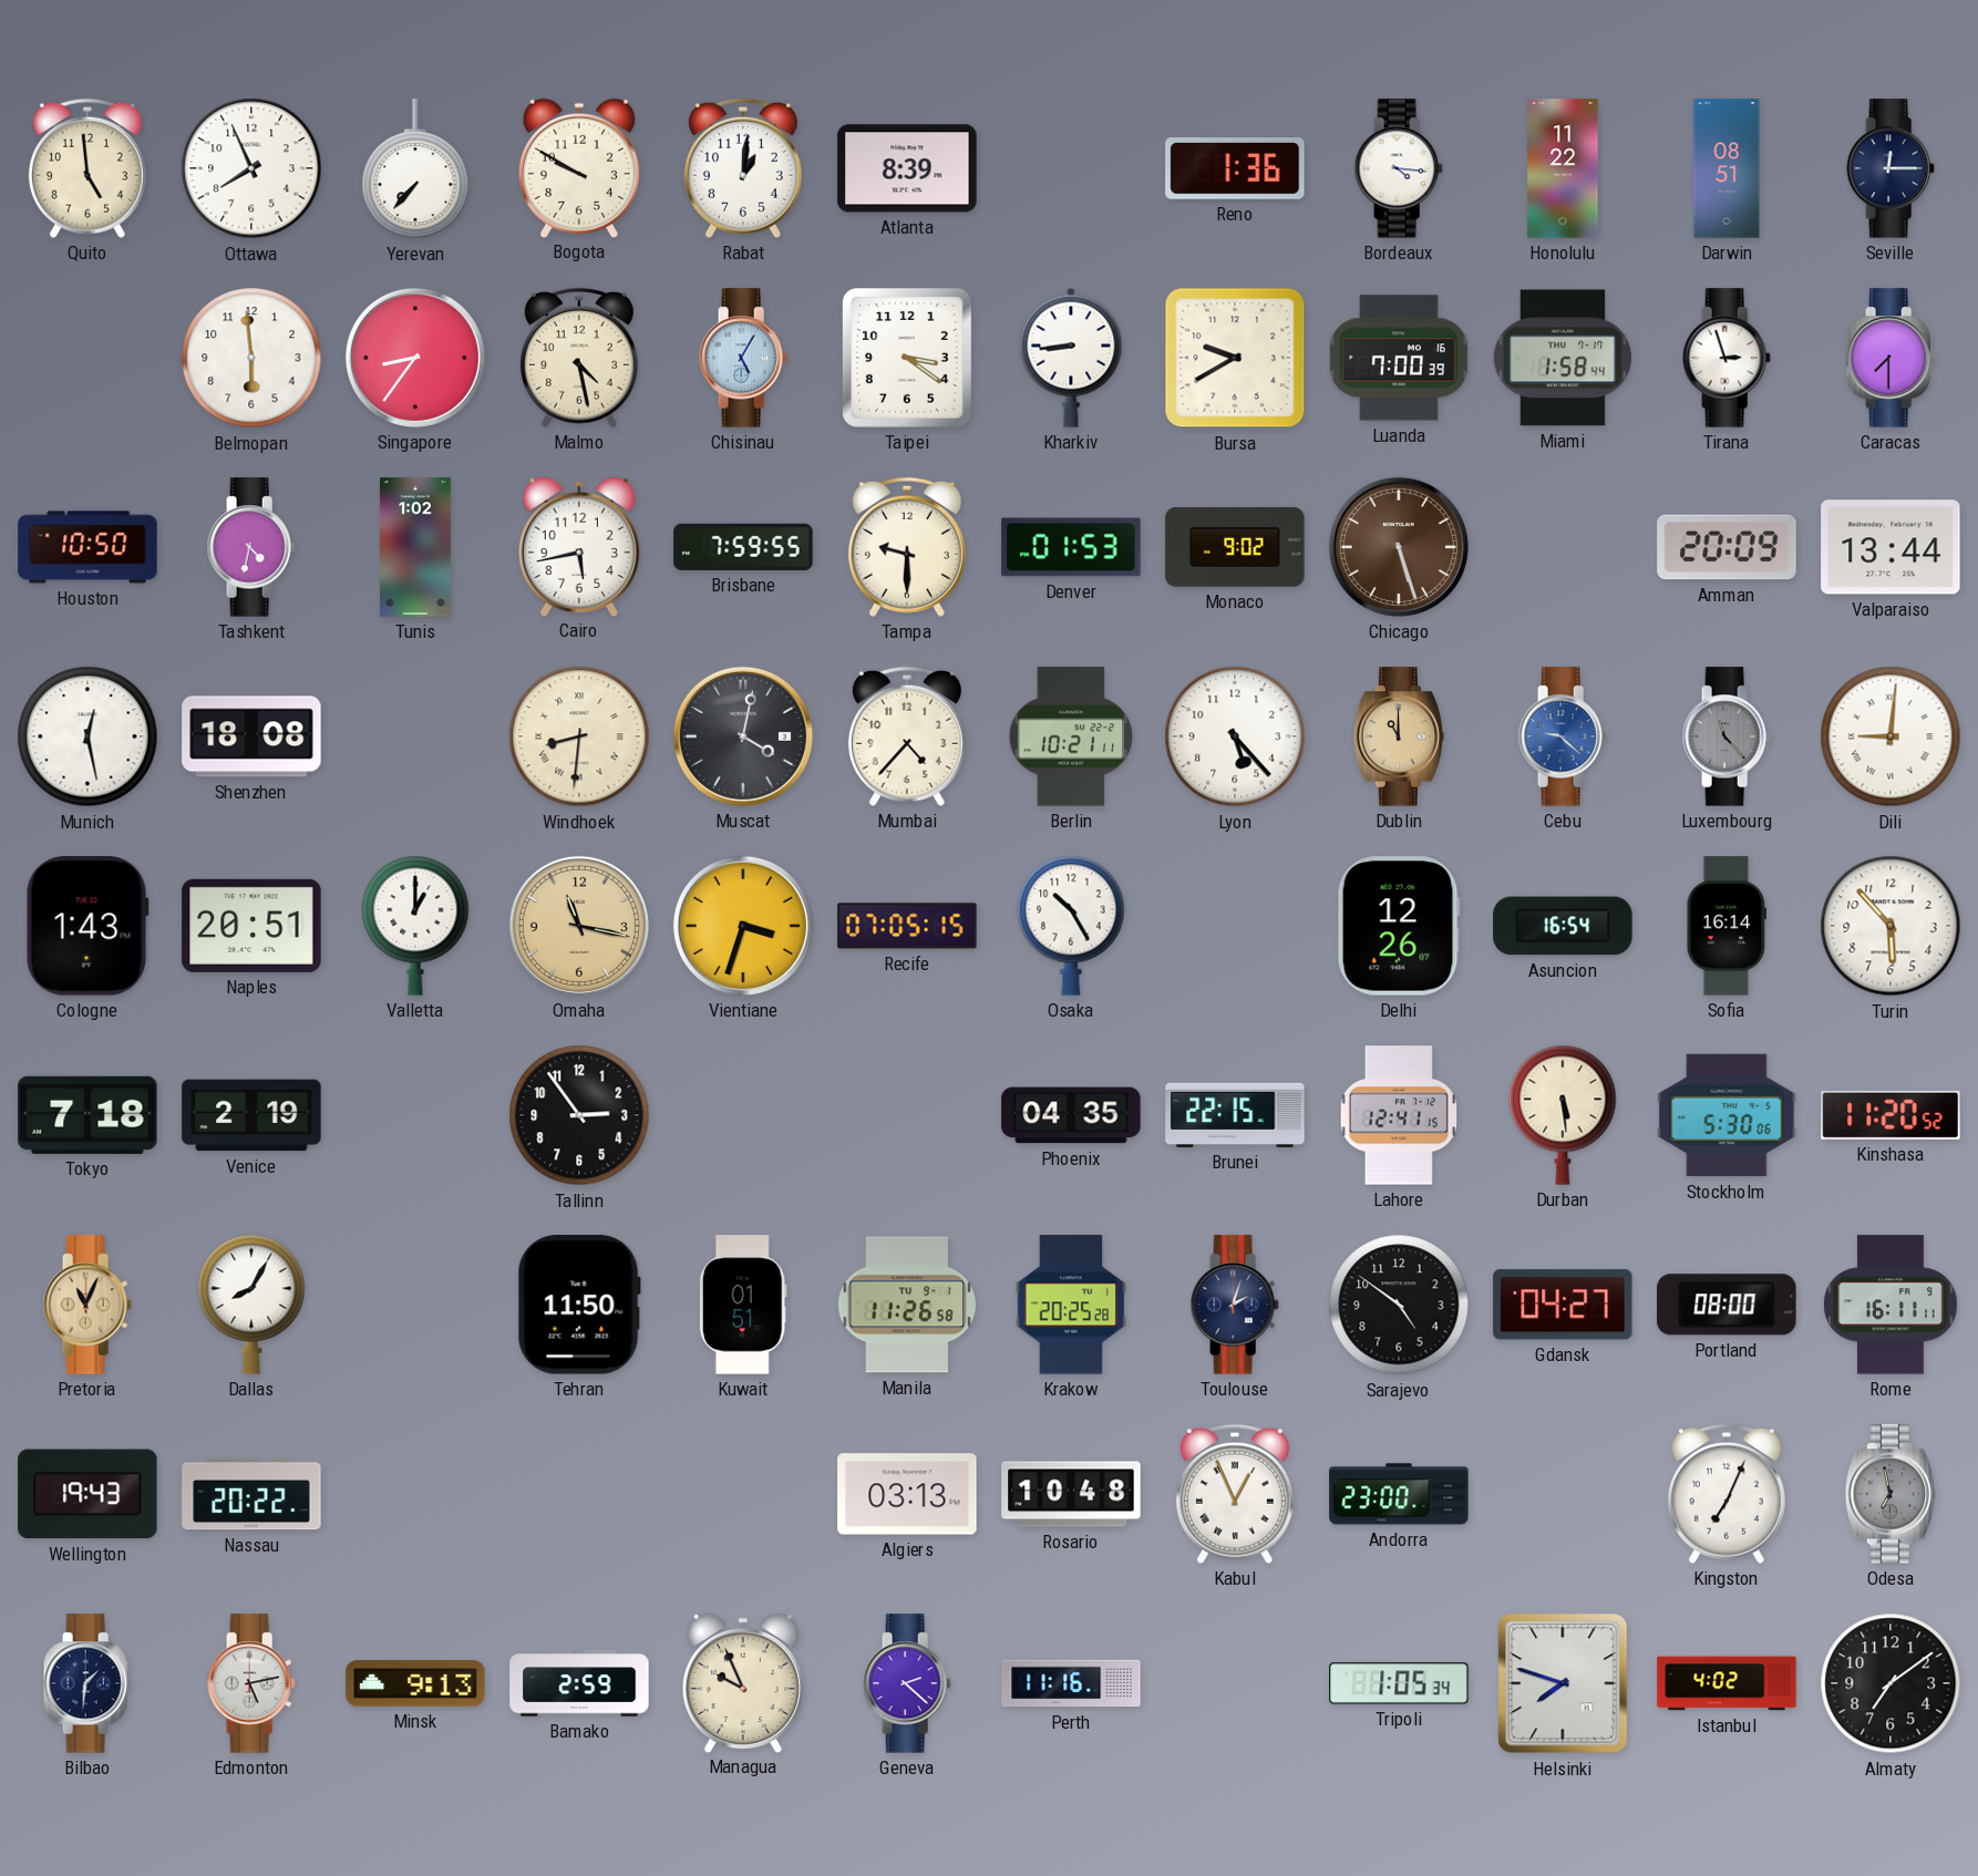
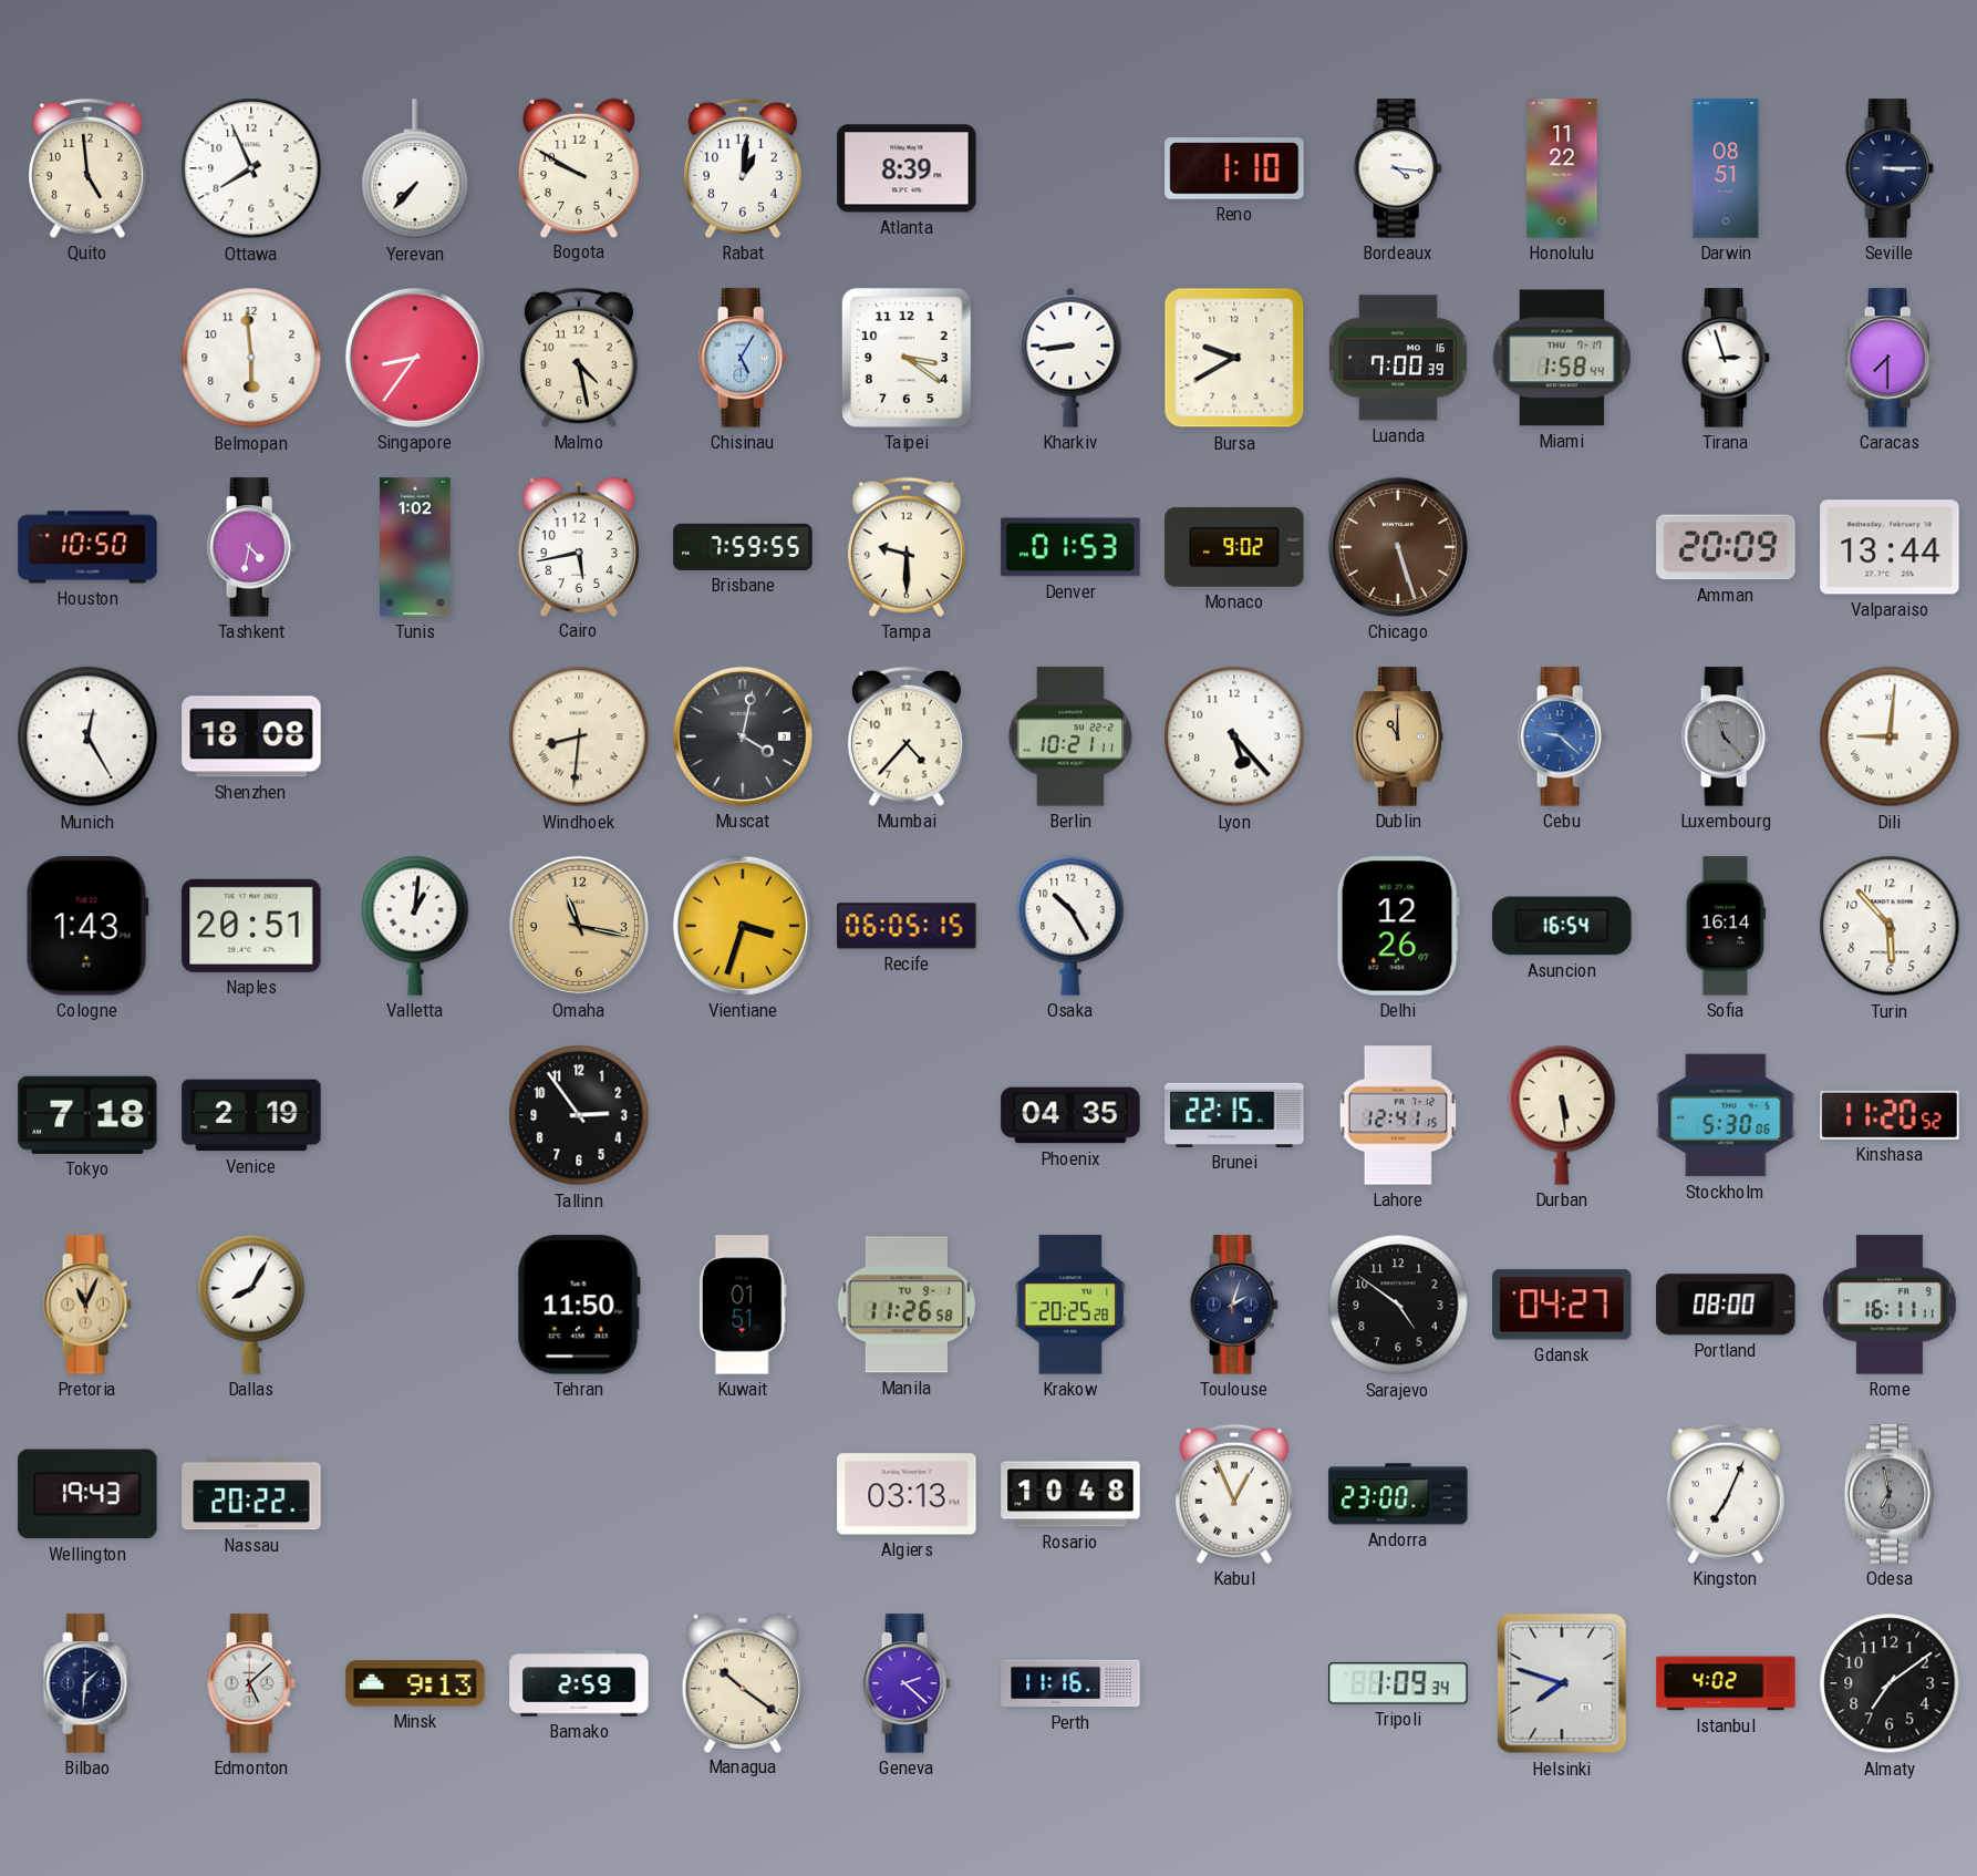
Reno: 1:36 -> 1:10
Seville: 12:15 -> 3:15
Munich: 12:28 -> 12:25
Valletta: 1:00 -> 1:01
Recife: 07:05 -> 06:05
Edmonton: 5:13 -> 5:08
Managua: 9:56 -> 10:21
Tripoli: 1:05 -> 1:09
